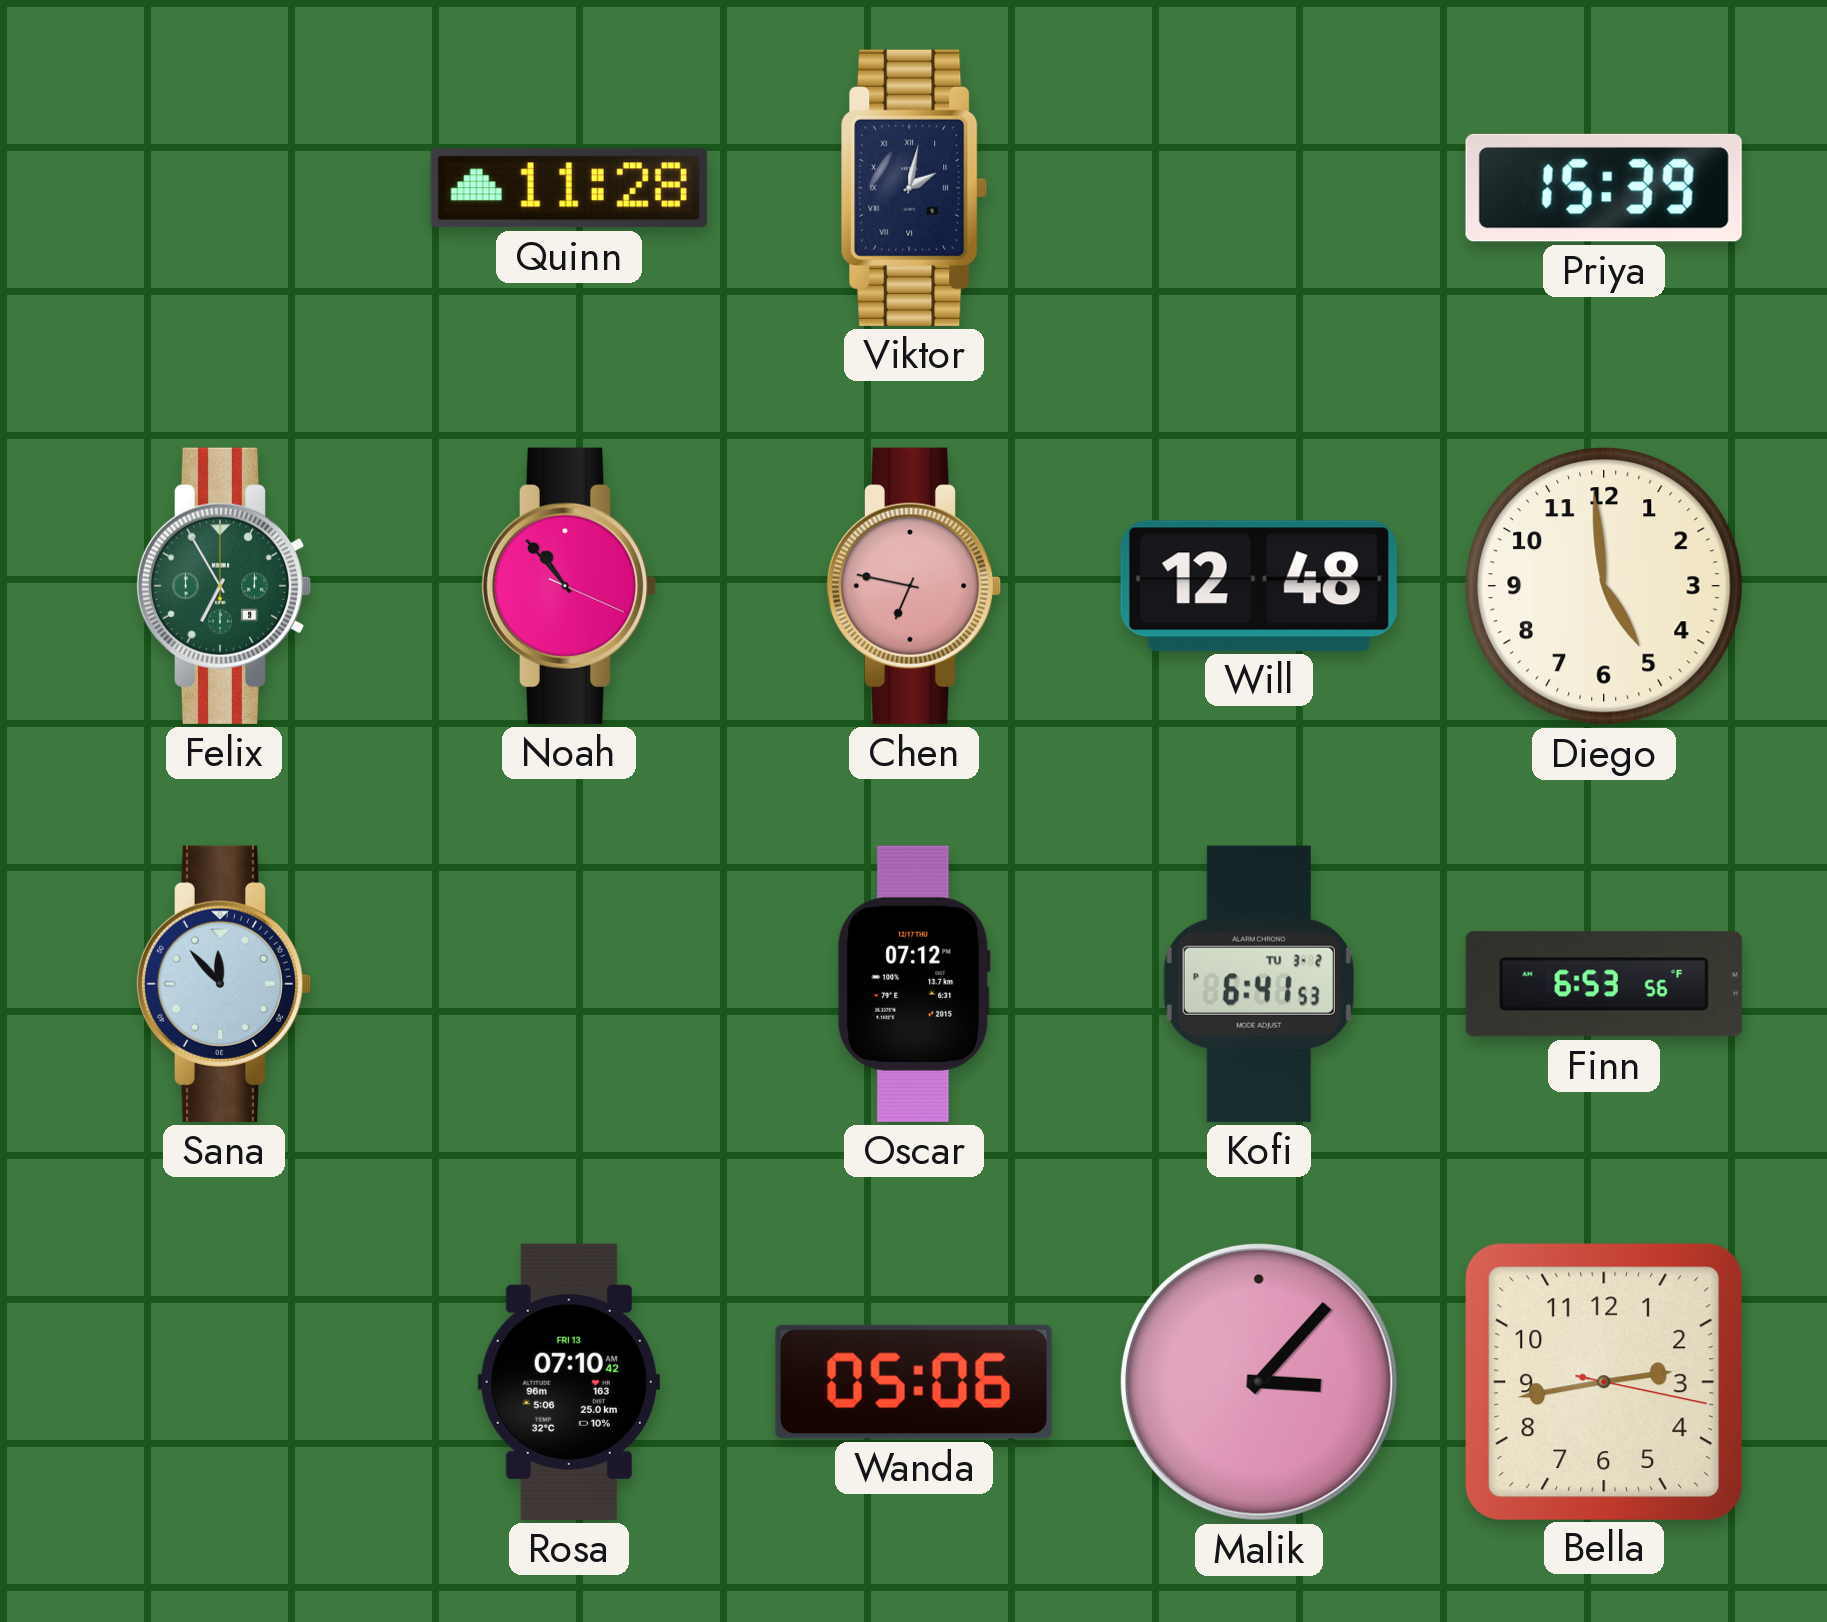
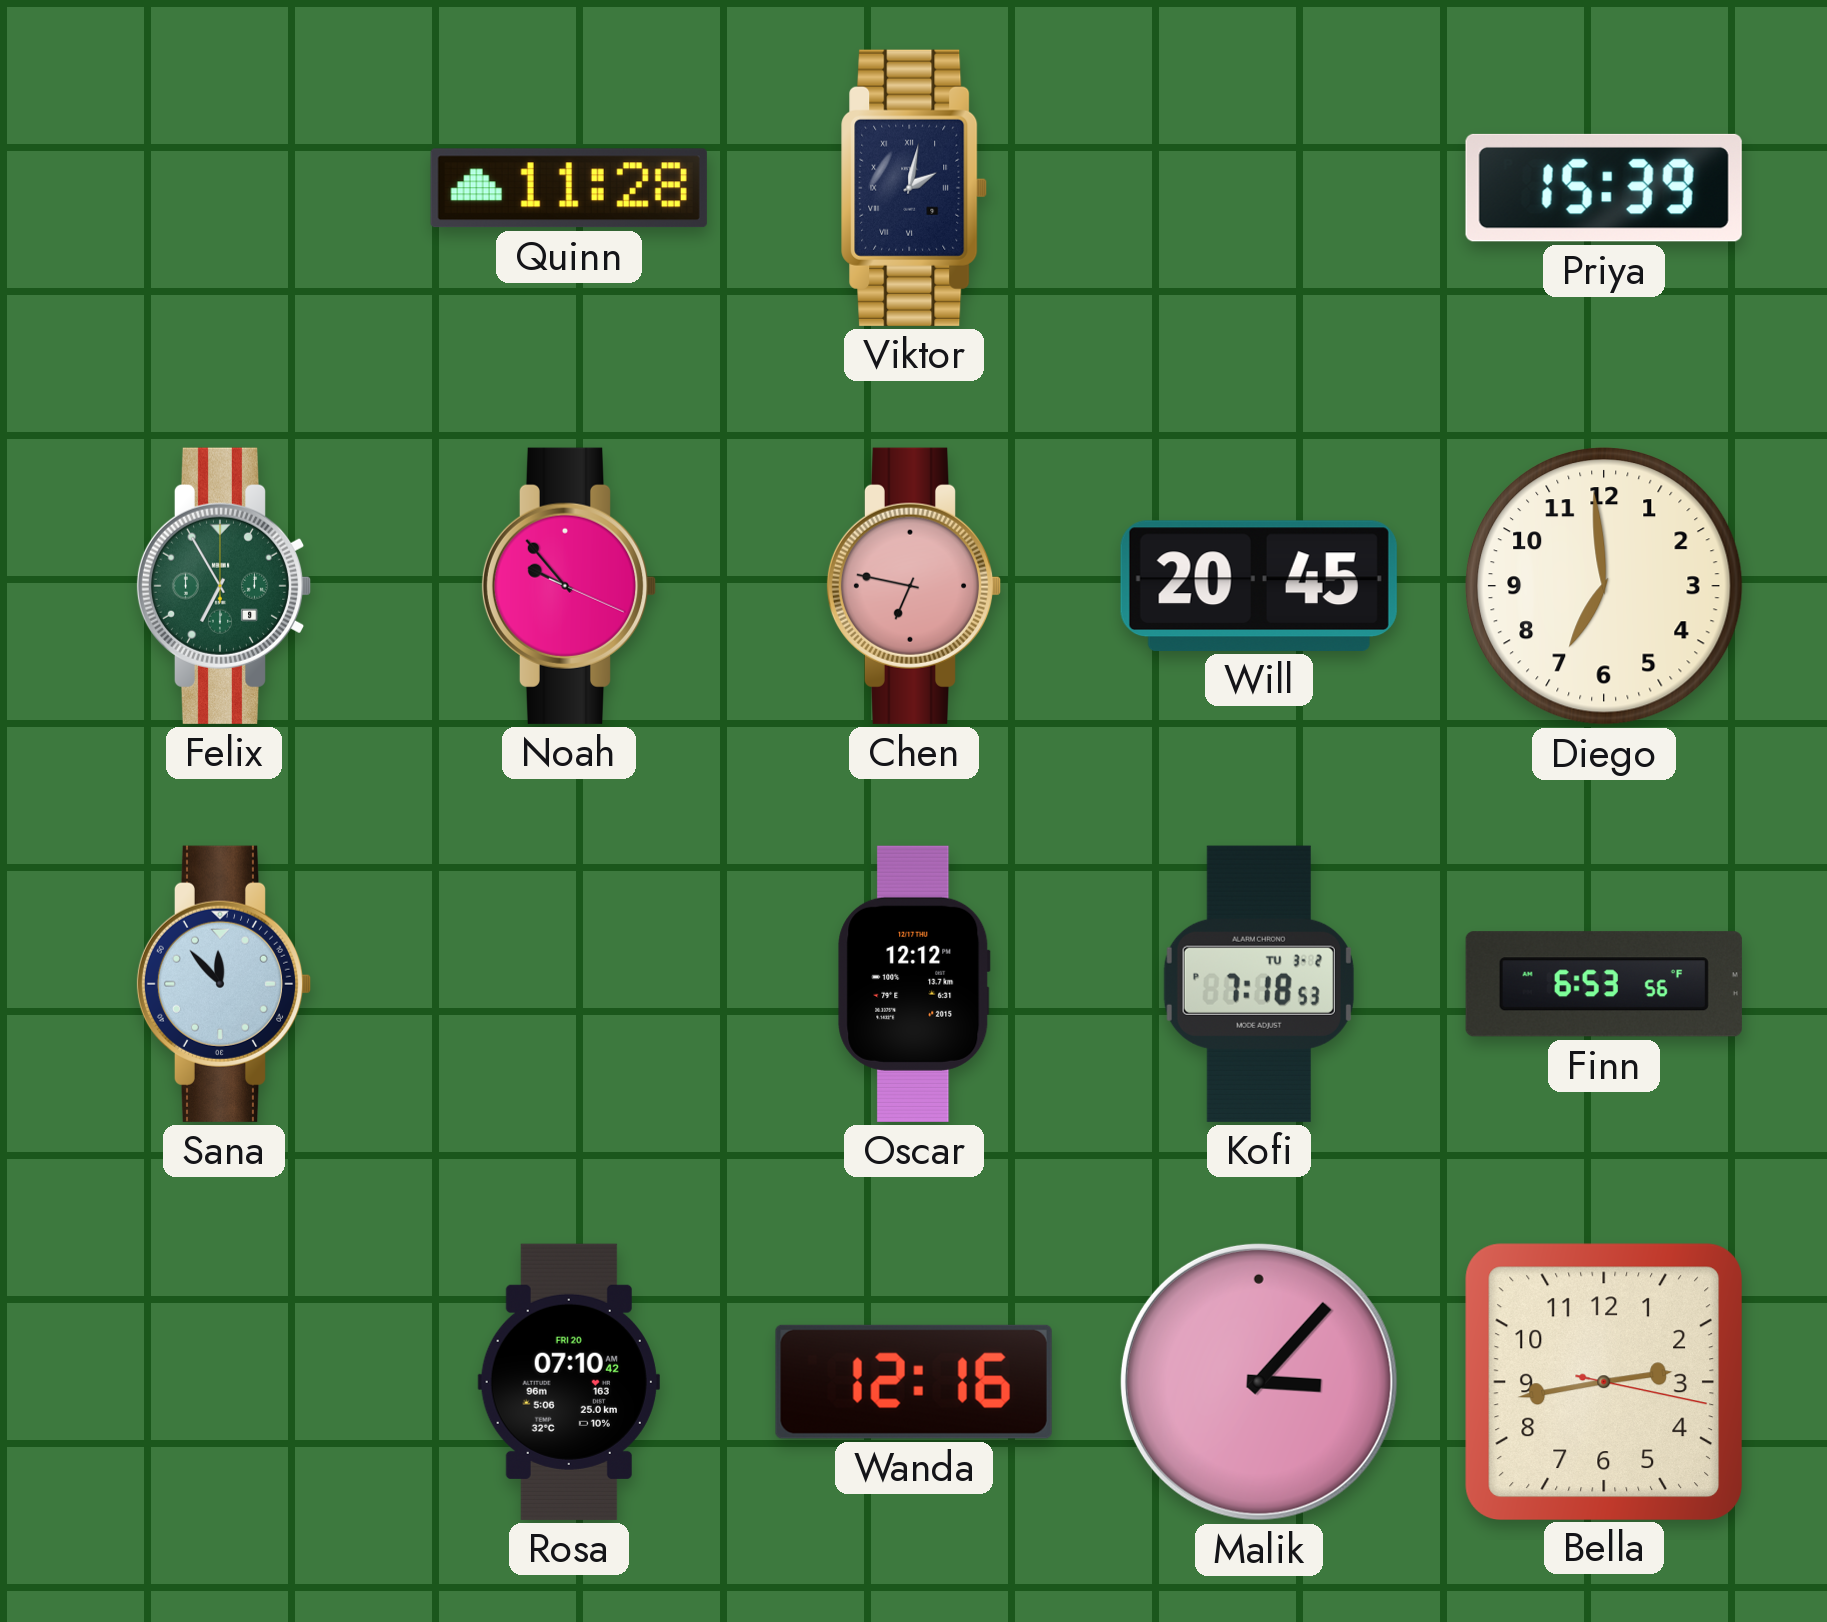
Noah: 10:53 -> 9:53
Will: 12:48 -> 20:45
Diego: 4:59 -> 6:59
Oscar: 07:12 -> 12:12
Kofi: 6:41 -> 7:18
Rosa date: FRI 13 -> FRI 20
Wanda: 05:06 -> 12:16
